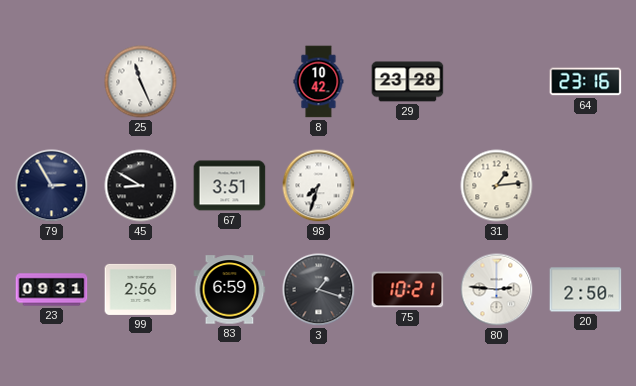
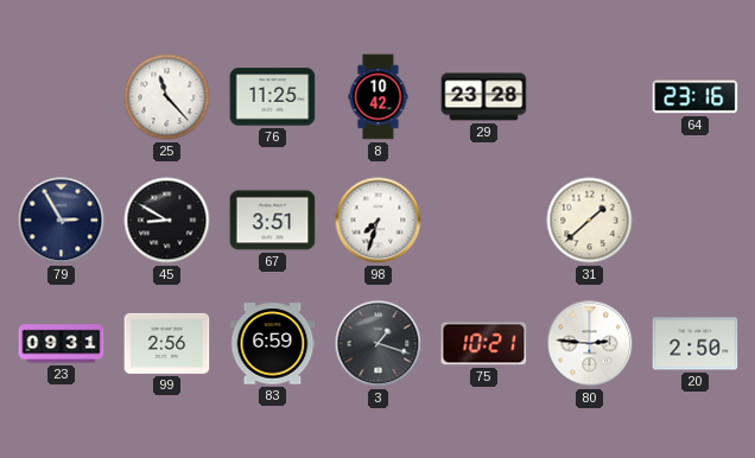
25: 11:26 -> 11:23
76: none -> 11:25
31: 1:14 -> 1:38
